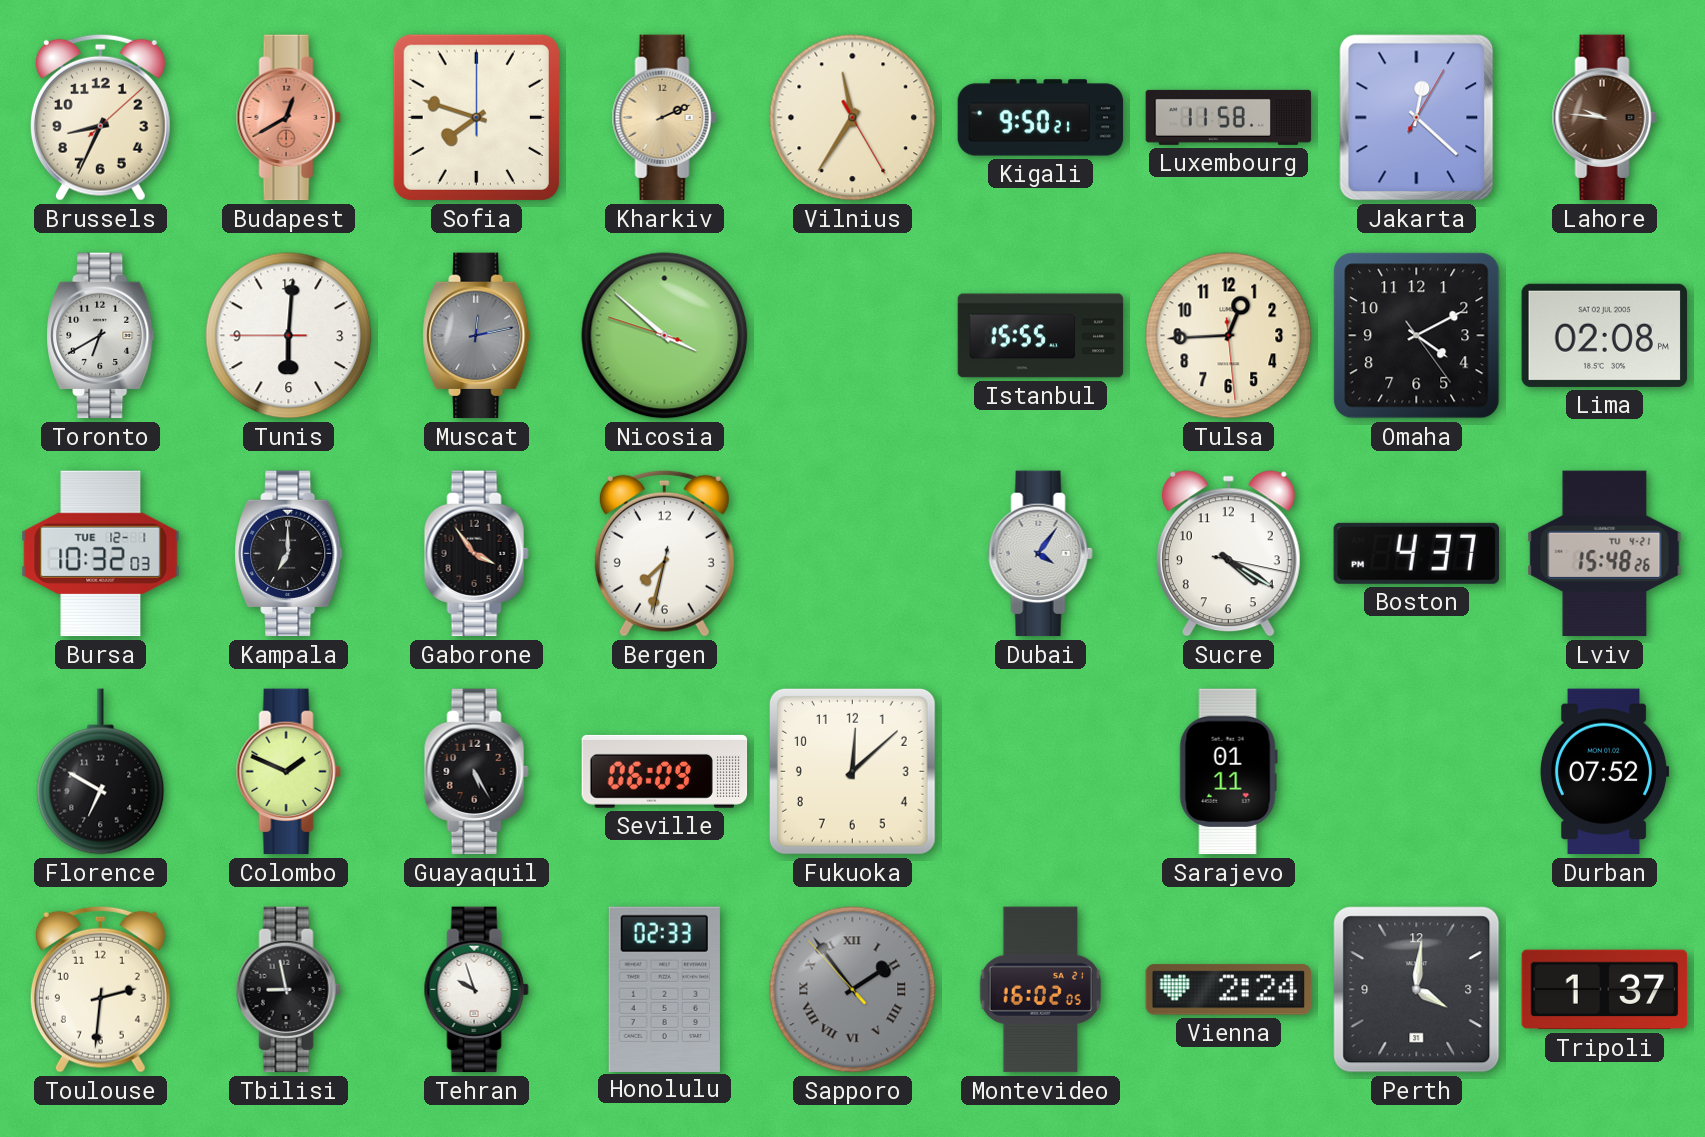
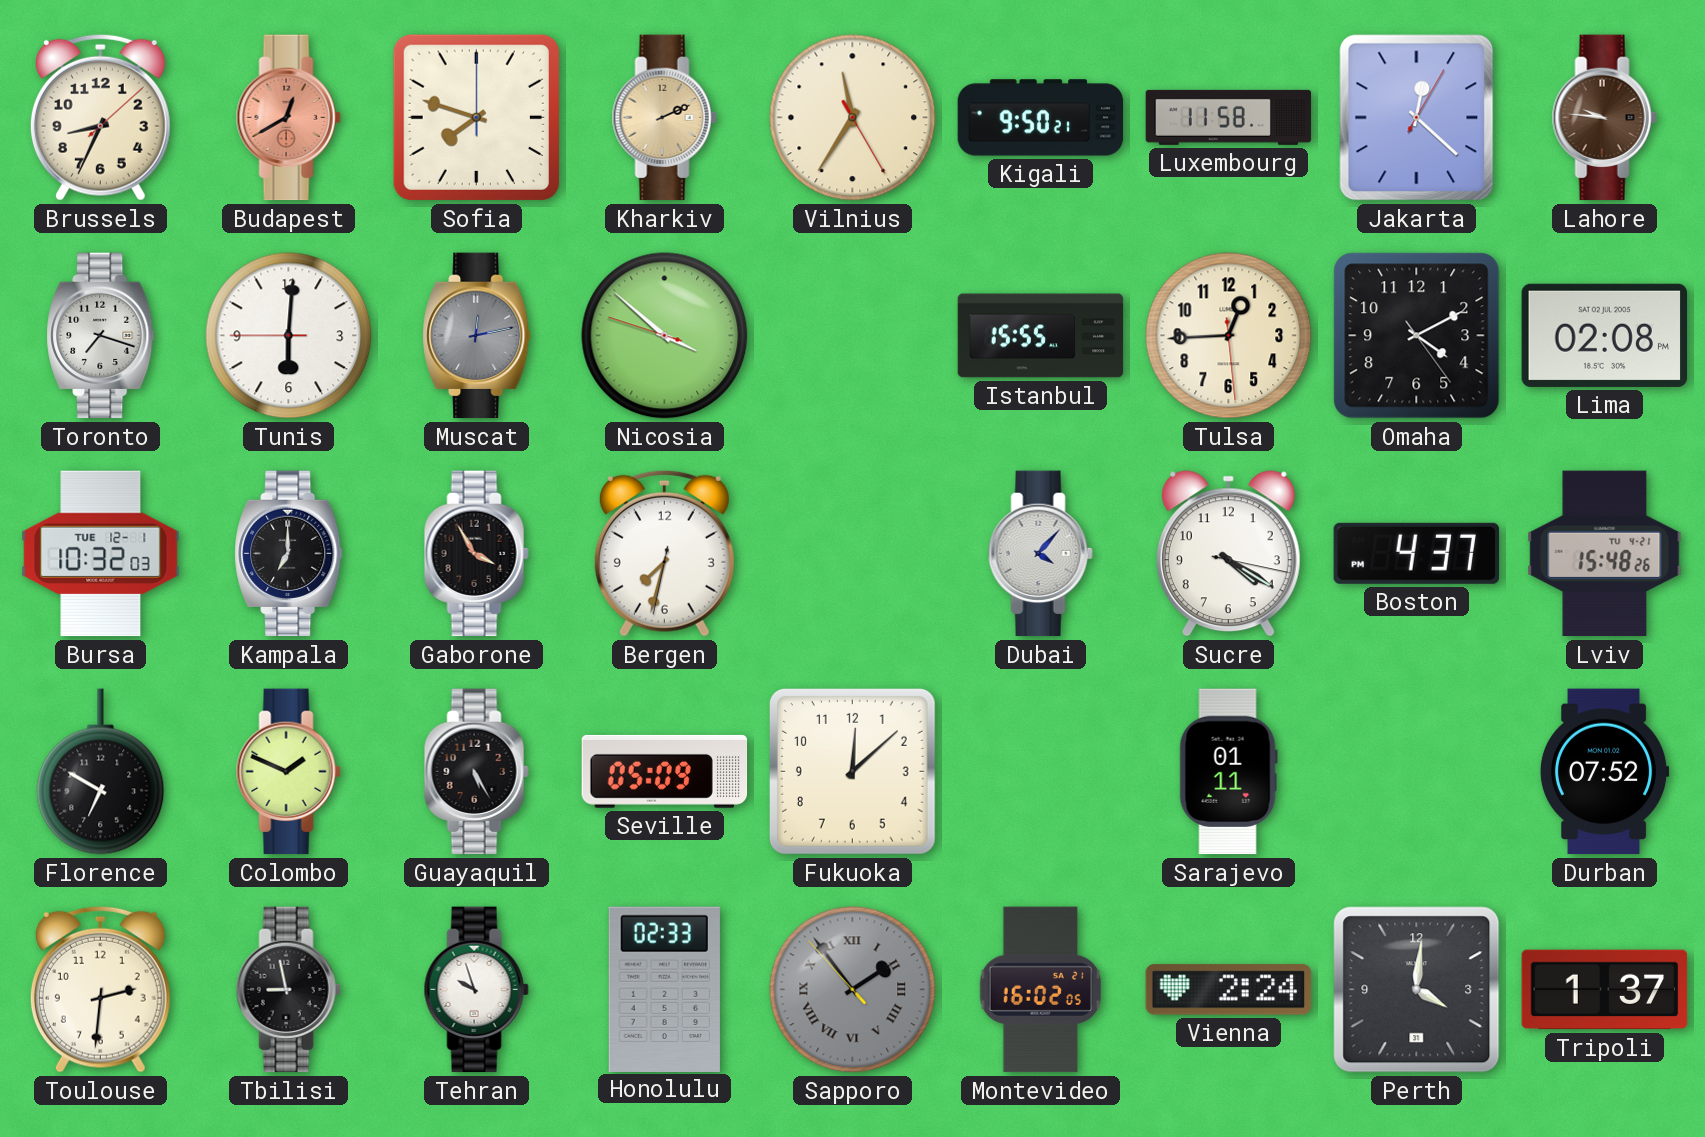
Toronto: 6:40 -> 7:18
Gaborone: 3:54 -> 3:55
Dubai: 4:06 -> 4:07
Seville: 06:09 -> 05:09
